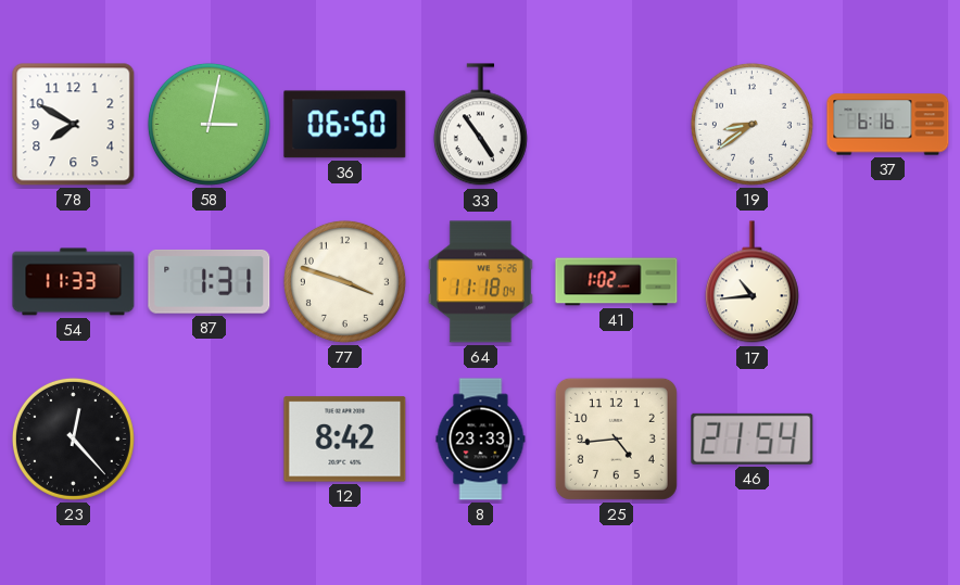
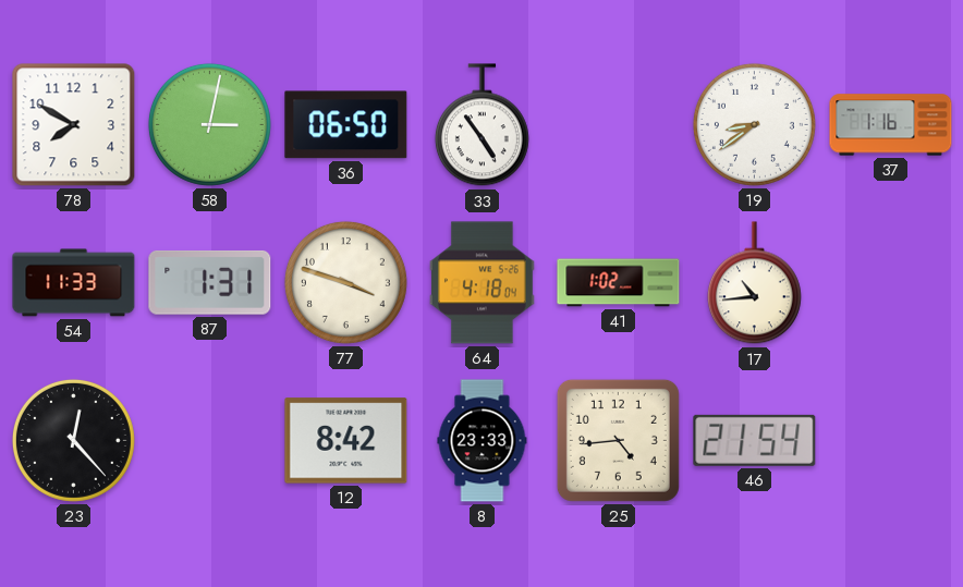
37: 6:16 -> 1:16
64: 11:18 -> 4:18
